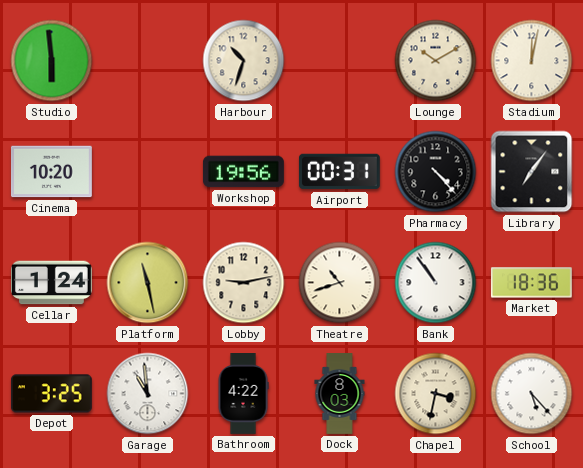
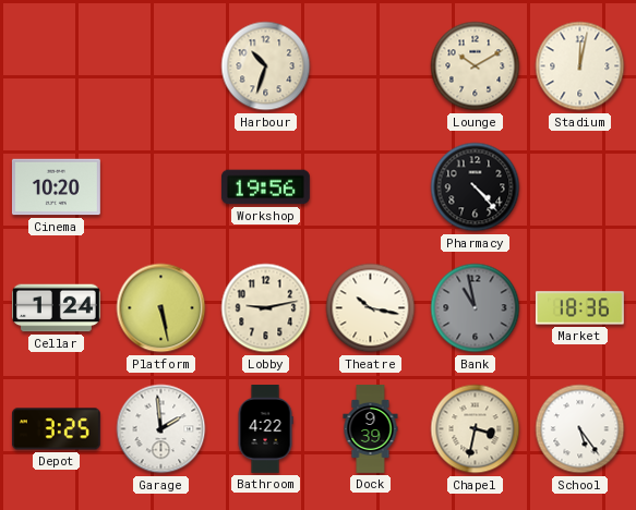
Studio: 5:59 -> none
Airport: 00:31 -> none
Library: 7:06 -> none
Platform: 11:28 -> 5:28
Theatre: 10:42 -> 10:17
Bank: 10:54 -> 10:58
Bank dial: white -> grey
Garage: 10:59 -> 1:59
Dock: 8:03 -> 9:39
School: 5:23 -> 5:24
